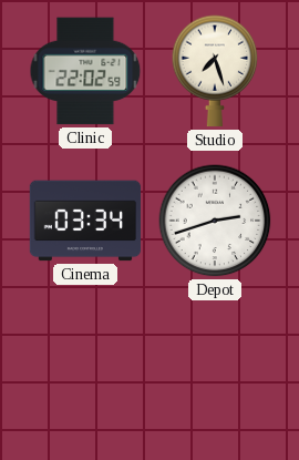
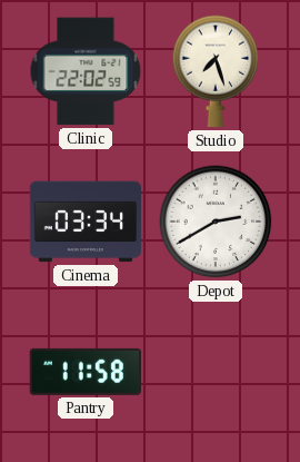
Depot: 2:42 -> 2:40
Pantry: none -> 11:58
